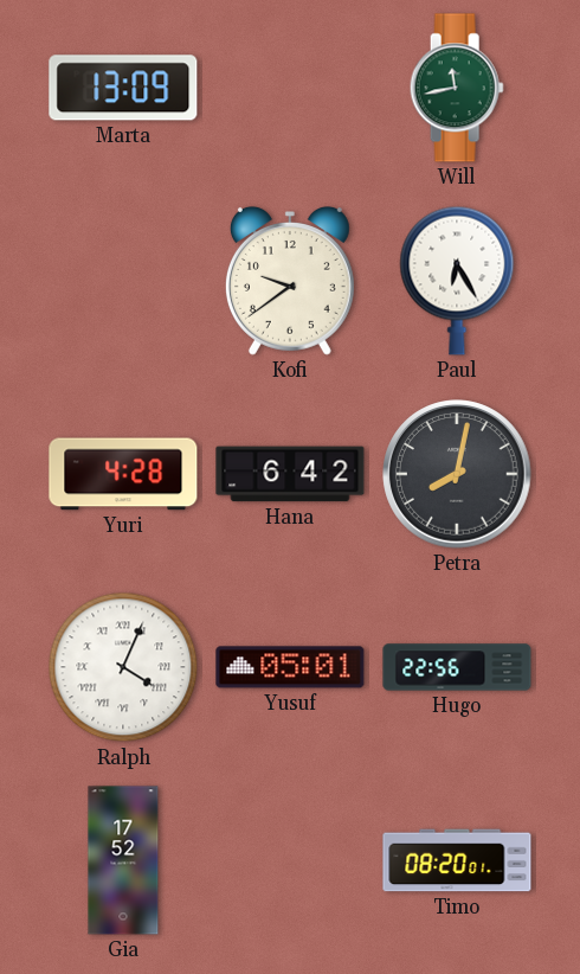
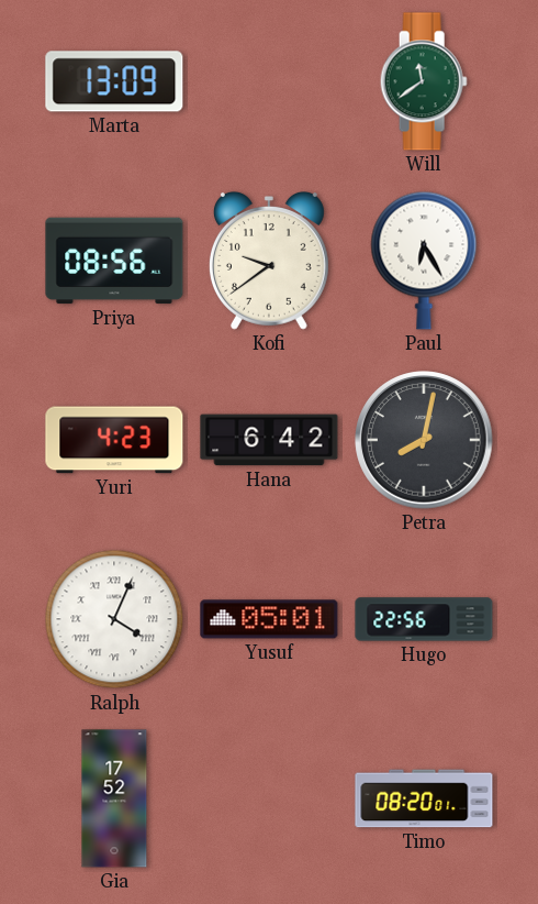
Will: 11:43 -> 11:39
Priya: none -> 08:56
Yuri: 4:28 -> 4:23
